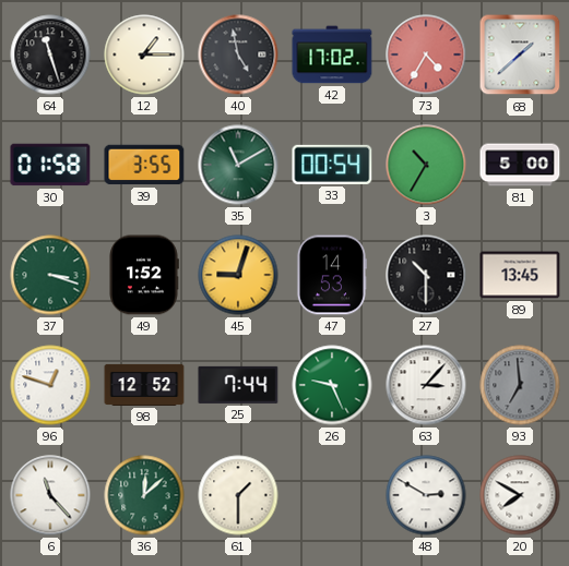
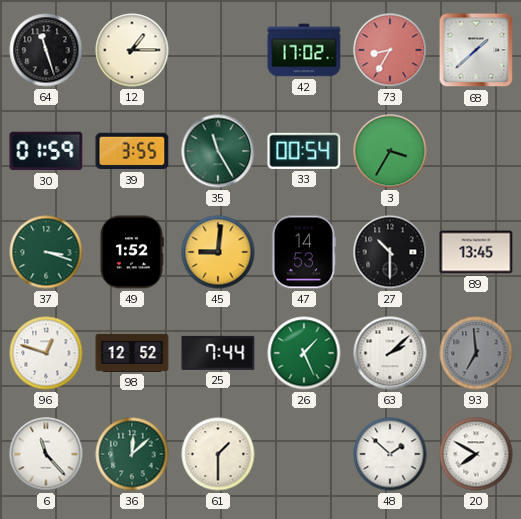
40: 4:58 -> none
73: 4:35 -> 8:35
30: 01:58 -> 01:59
35: 11:10 -> 11:25
3: 10:35 -> 3:35
81: 5:00 -> none
45: 9:03 -> 9:01
26: 9:26 -> 1:26
63: 3:07 -> 2:08
48: 2:50 -> 1:52
